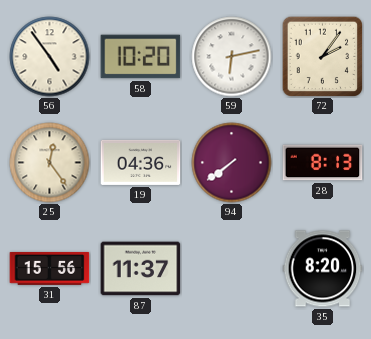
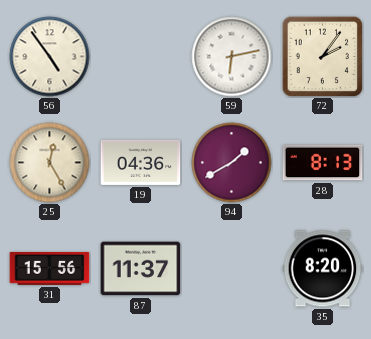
58: 10:20 -> none
25: 12:24 -> 12:25
94: 7:39 -> 1:40
